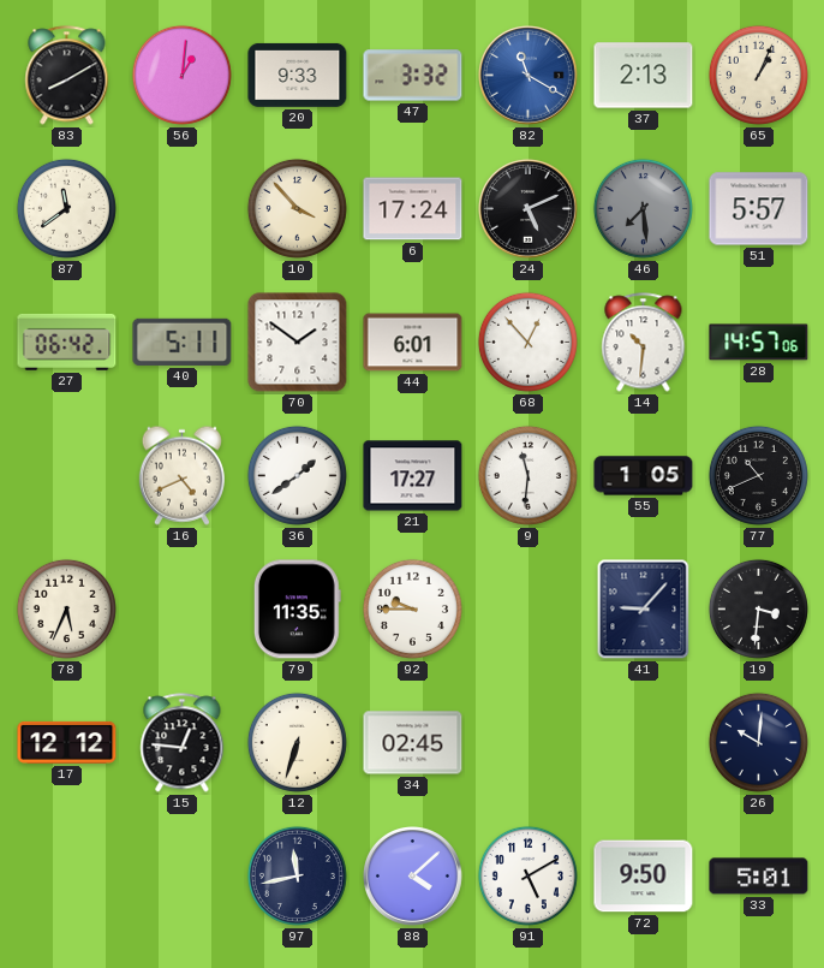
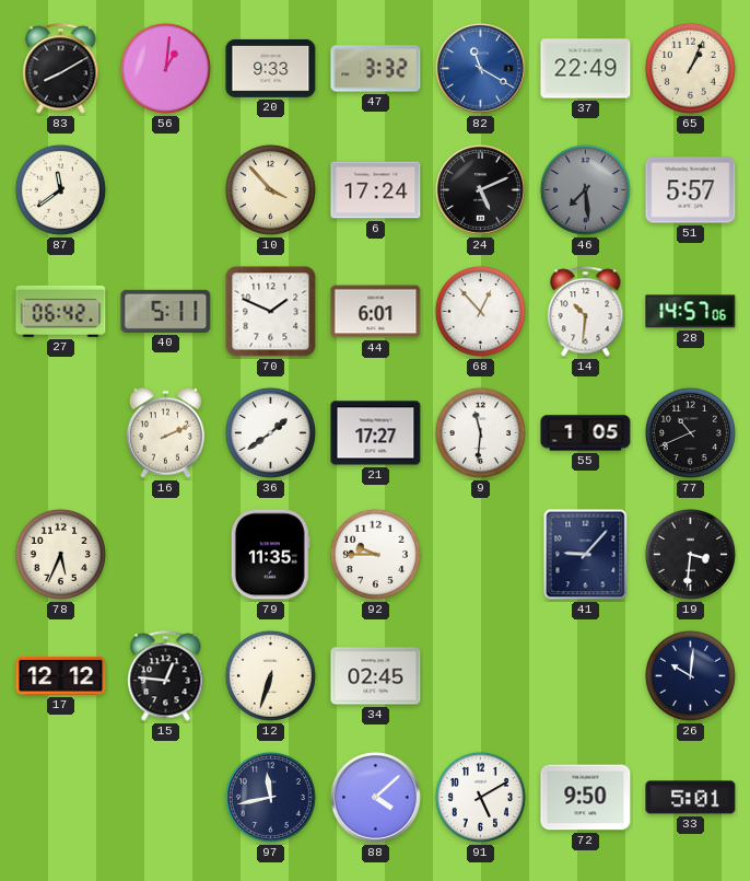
37: 2:13 -> 22:49
70: 1:51 -> 1:49
16: 4:41 -> 2:11
